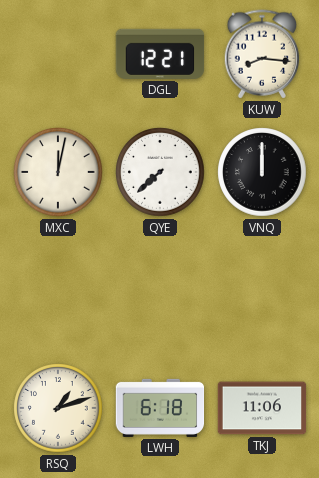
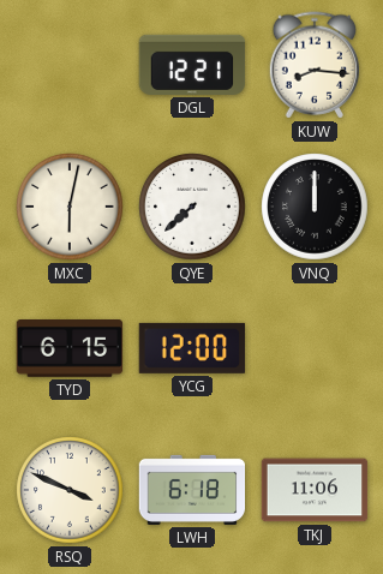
MXC: 12:02 -> 6:02
TYD: none -> 6:15
YCG: none -> 12:00
RSQ: 1:12 -> 3:49
